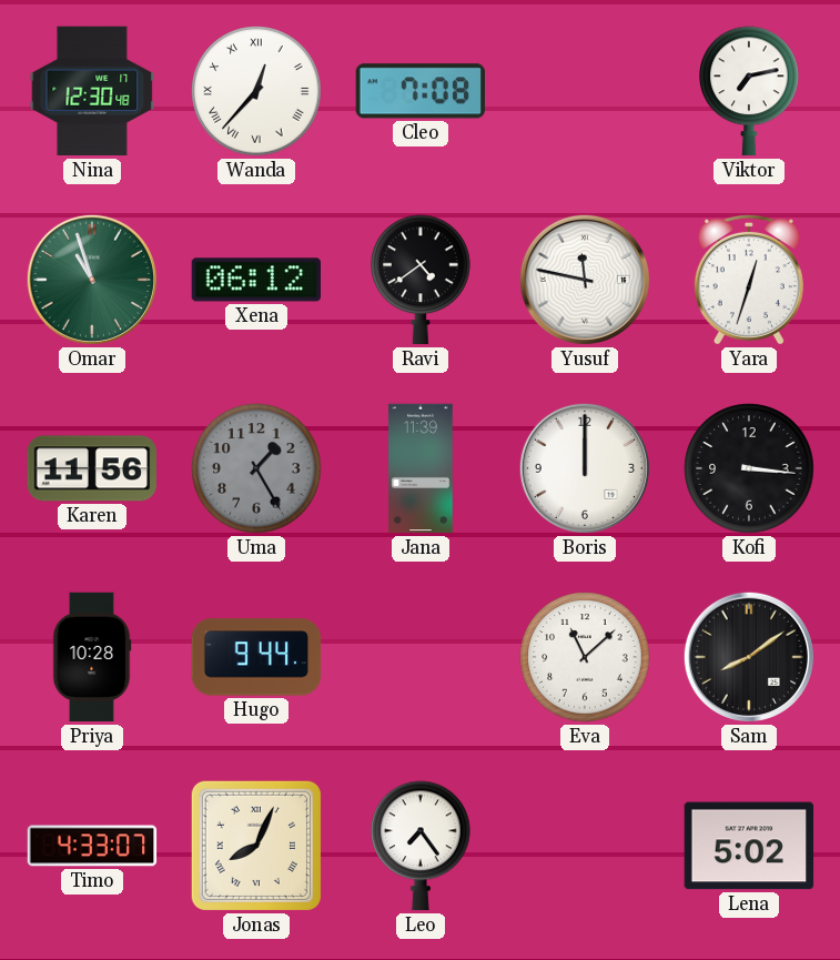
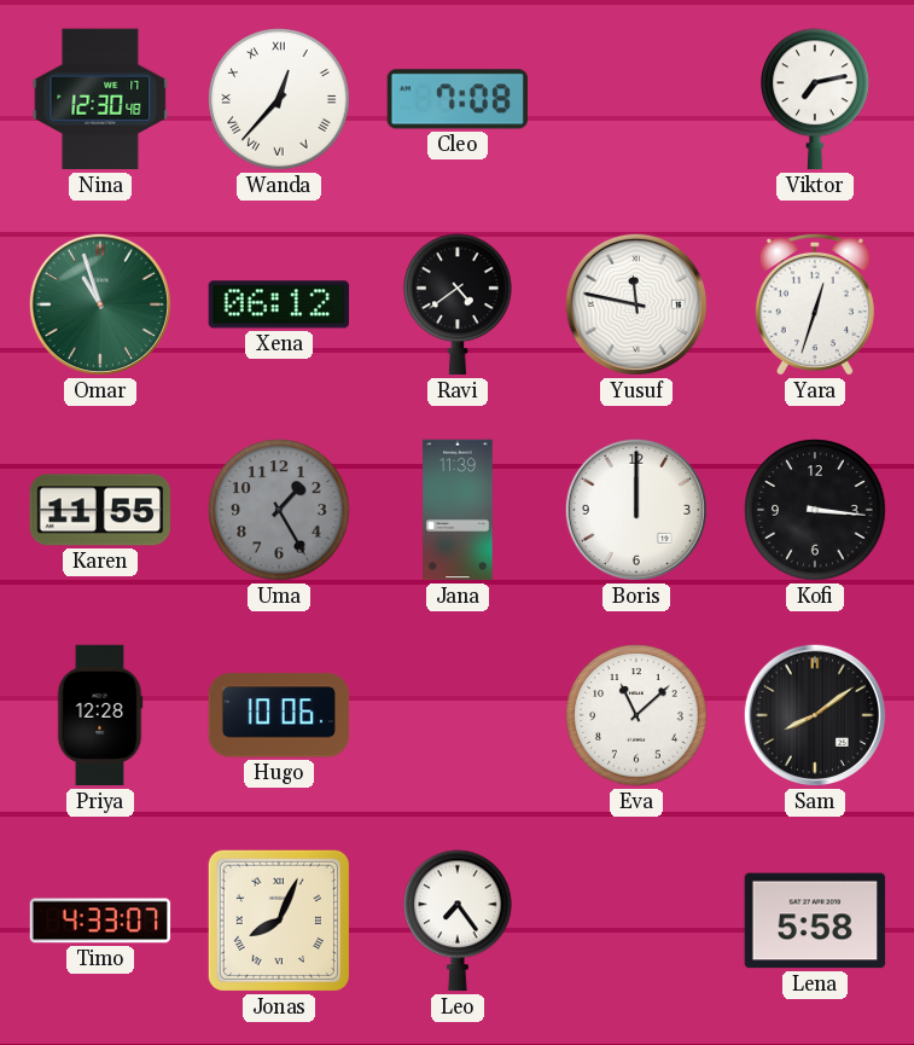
Karen: 11:56 -> 11:55
Priya: 10:28 -> 12:28
Hugo: 9:44 -> 10:06
Lena: 5:02 -> 5:58
